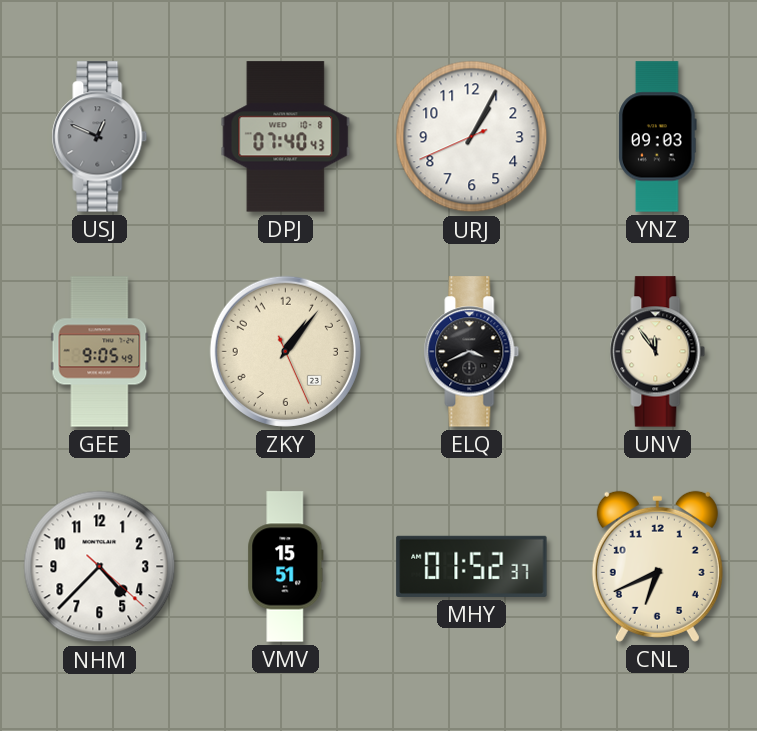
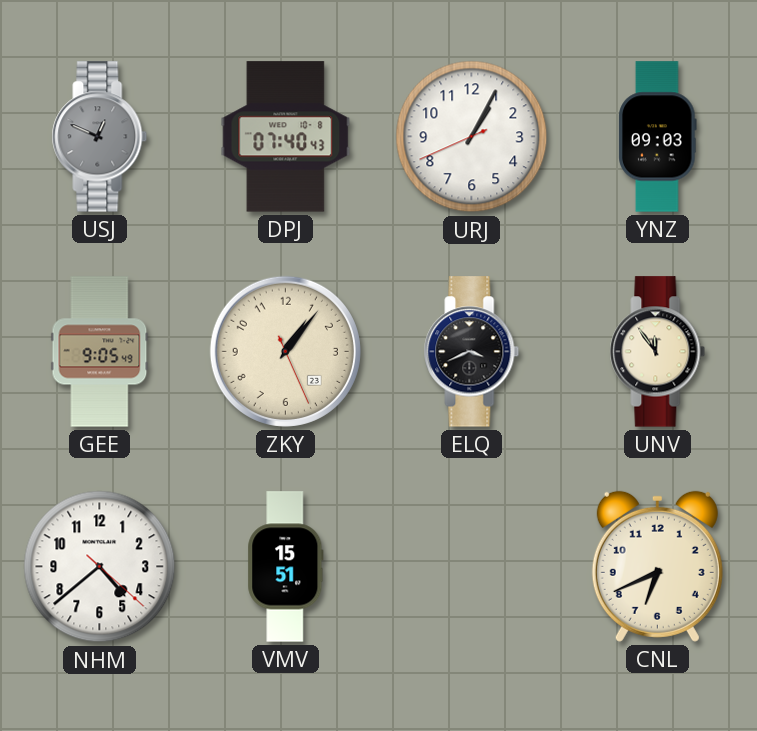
NHM: 4:37 -> 4:38
MHY: 01:52 -> none
